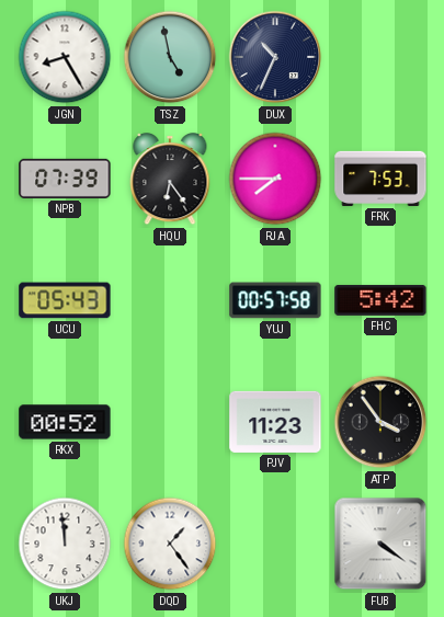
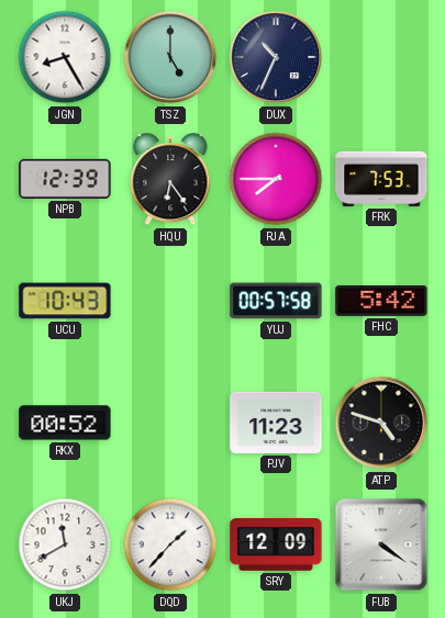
TSZ: 4:58 -> 5:00
NPB: 07:39 -> 12:39
UCU: 05:43 -> 10:43
ATP: 3:54 -> 4:48
UKJ: 11:59 -> 11:40
DQD: 1:24 -> 1:37
SRY: none -> 12:09
